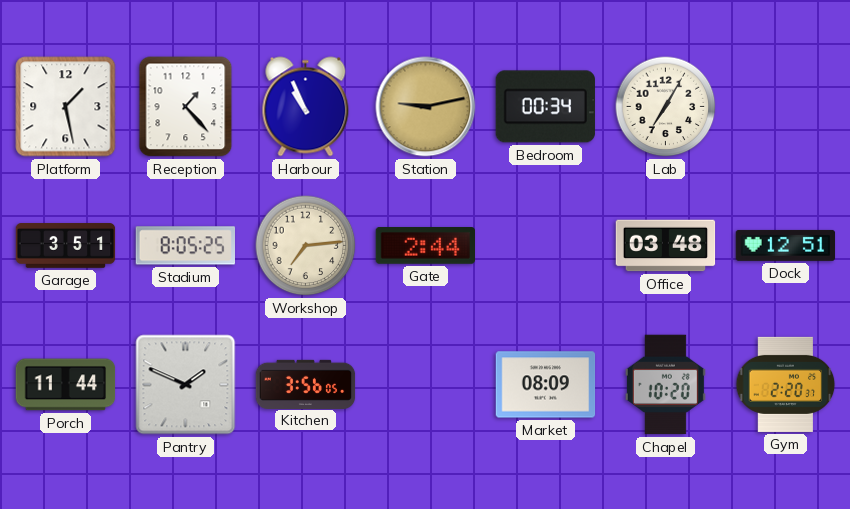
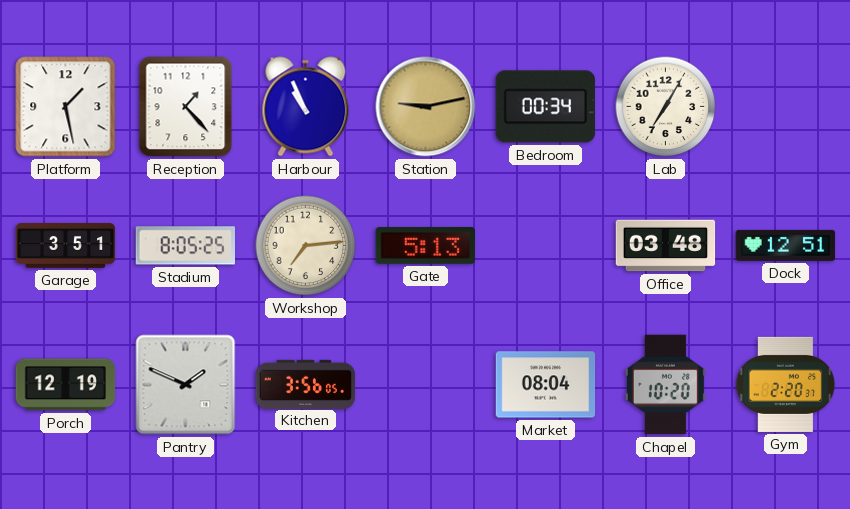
Gate: 2:44 -> 5:13
Porch: 11:44 -> 12:19
Market: 08:09 -> 08:04
